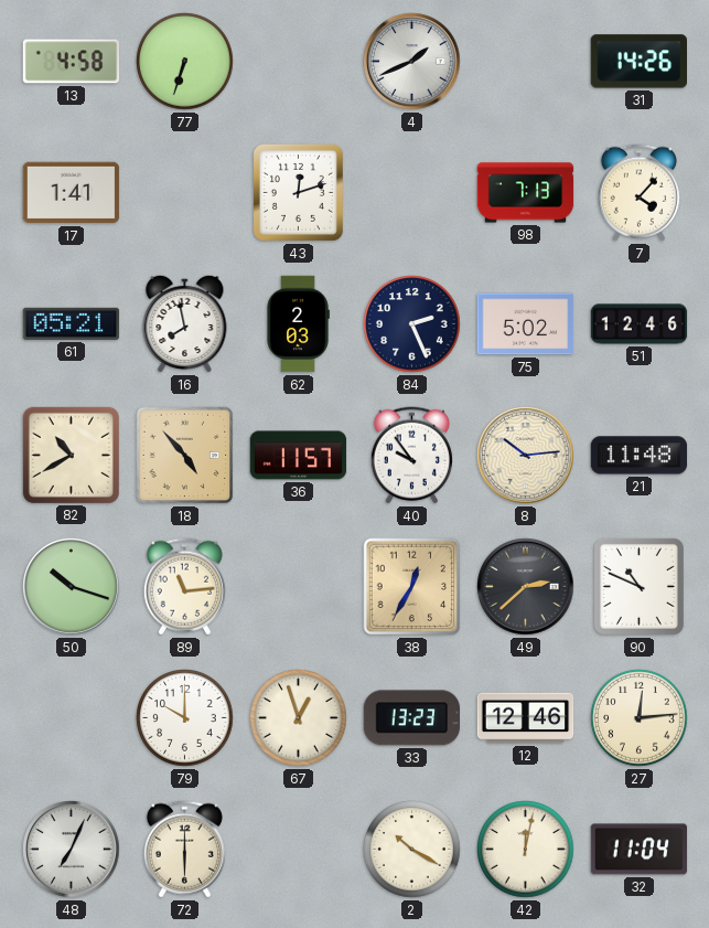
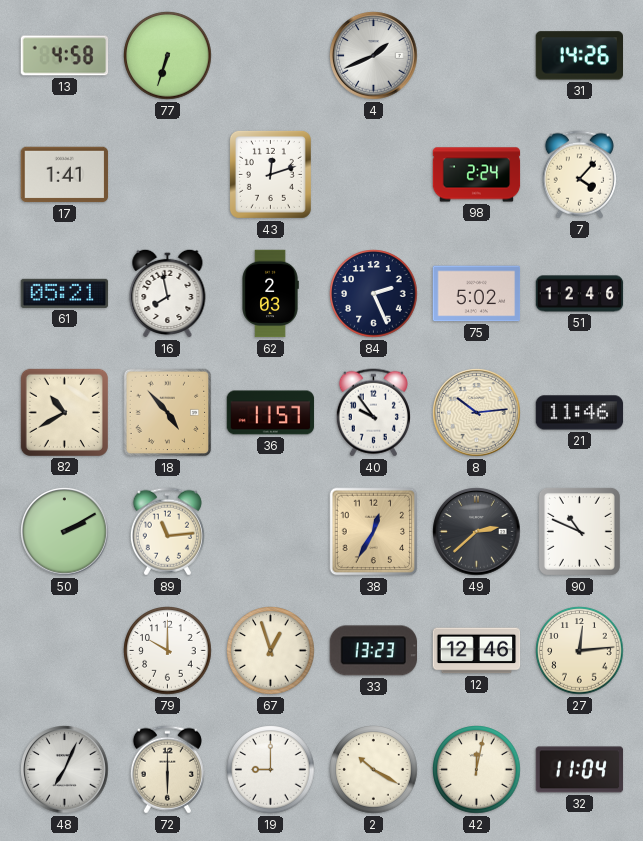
98: 7:13 -> 2:24
21: 11:48 -> 11:46
50: 10:18 -> 2:10
19: none -> 9:00
